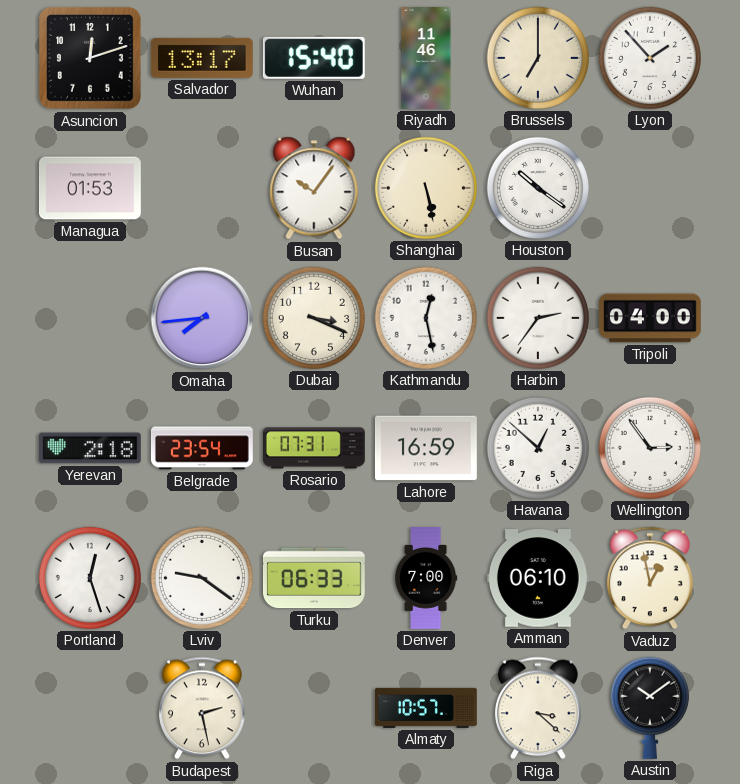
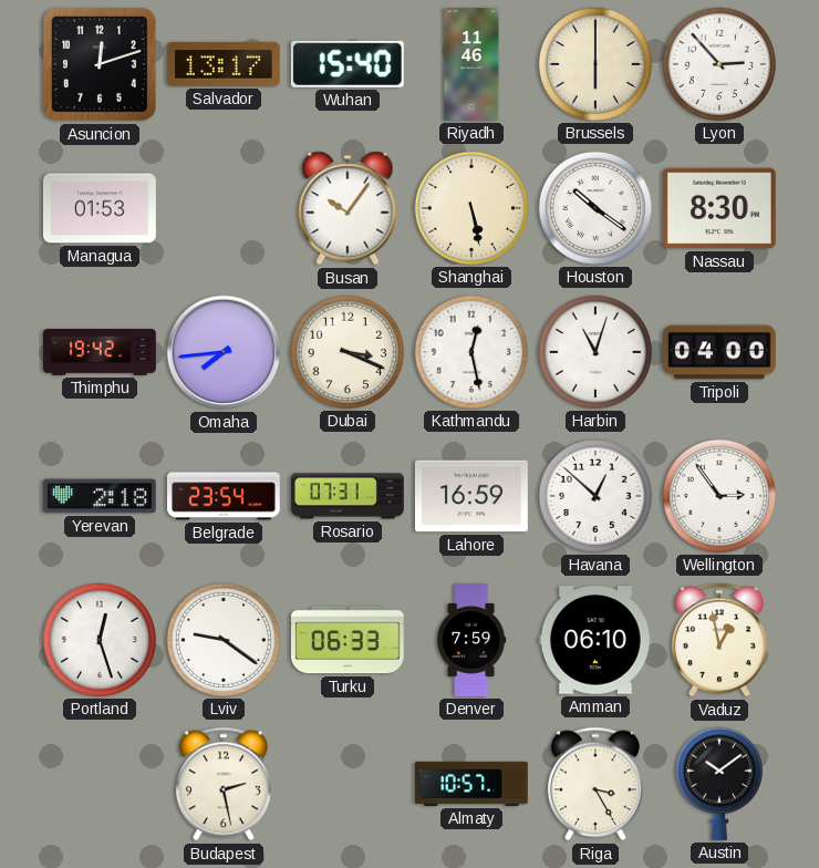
Brussels: 7:00 -> 6:00
Lyon: 1:53 -> 2:53
Nassau: none -> 8:30
Thimphu: none -> 19:42
Harbin: 2:36 -> 11:03
Denver: 7:00 -> 7:59
Riga: 3:22 -> 3:25
